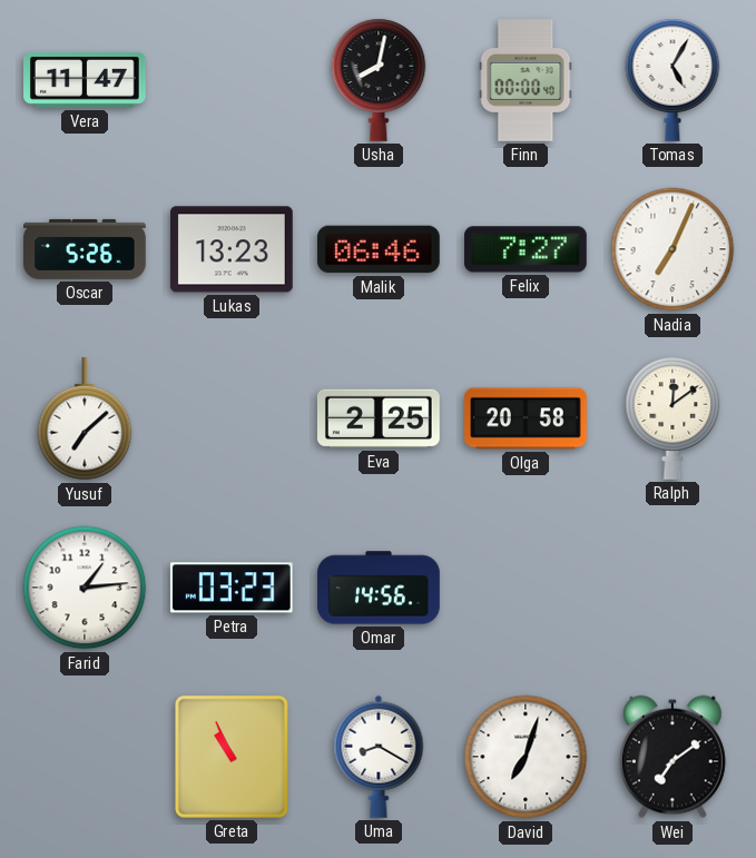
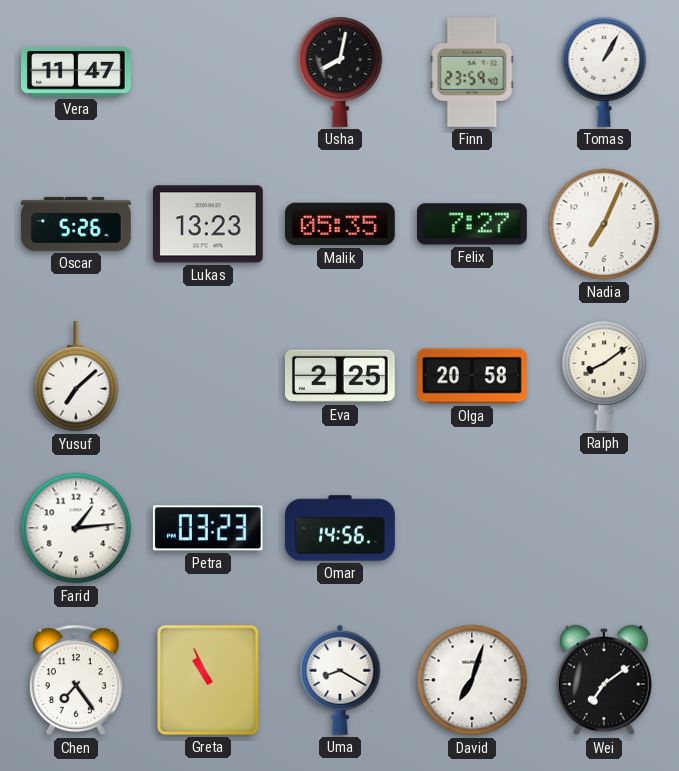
Finn: 00:00 -> 23:59
Tomas: 5:05 -> 1:05
Malik: 06:46 -> 05:35
Ralph: 12:09 -> 8:09
Chen: none -> 7:24
